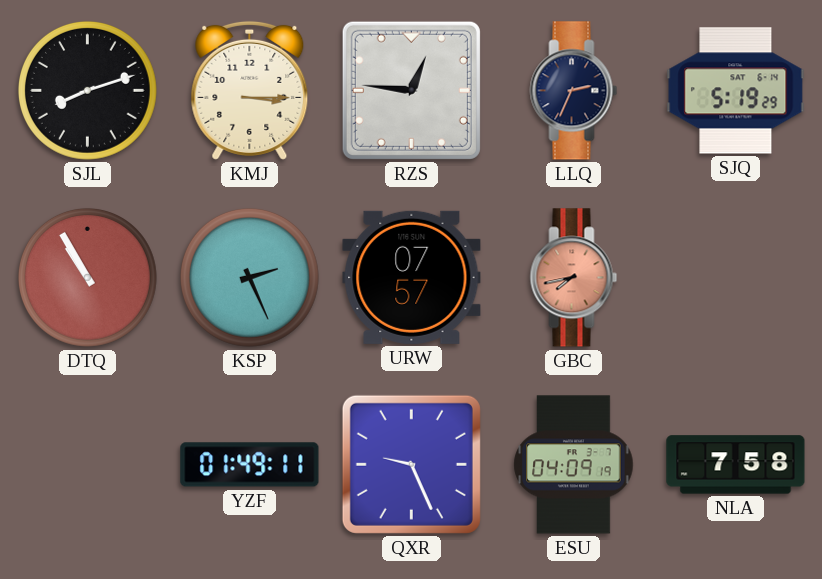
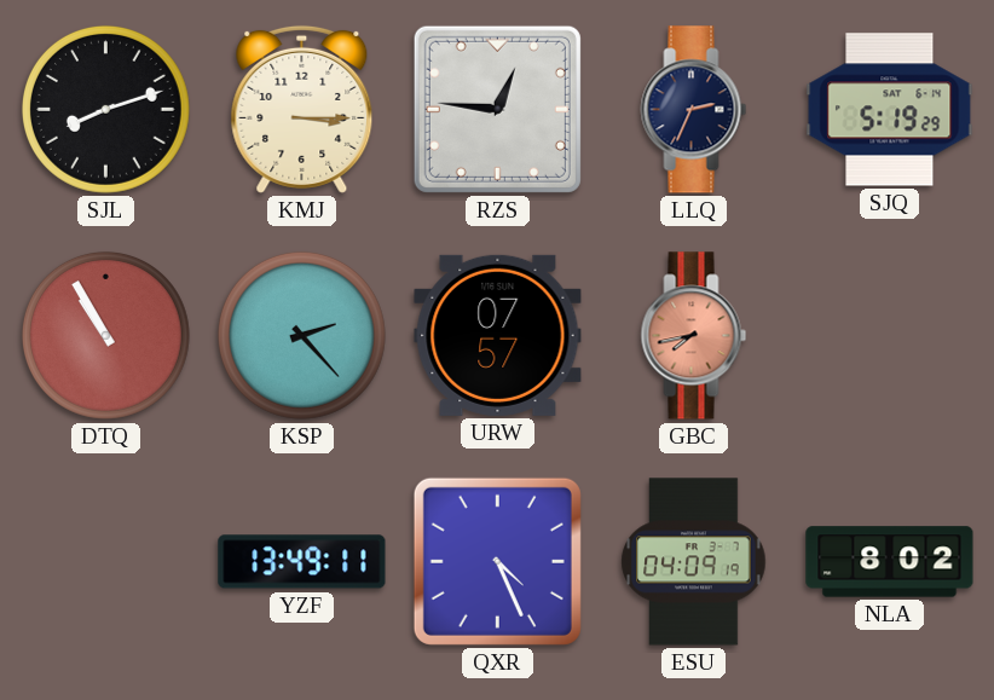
KSP: 2:26 -> 2:23
YZF: 01:49 -> 13:49
QXR: 9:26 -> 4:26
NLA: 7:58 -> 8:02
